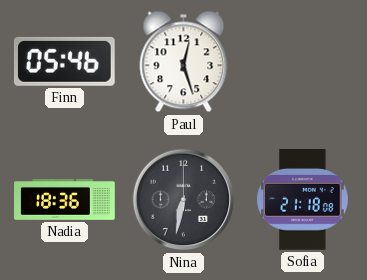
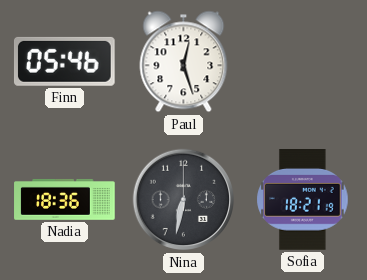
Sofia: 21:18 -> 18:21
